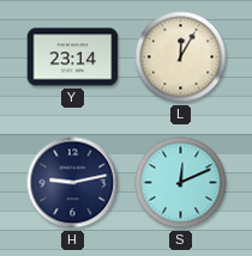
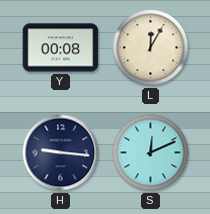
Y: 23:14 -> 00:08
H: 9:13 -> 9:16
